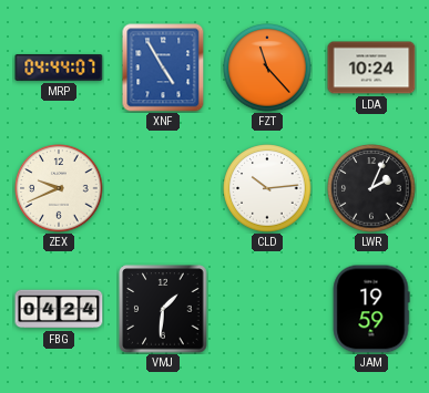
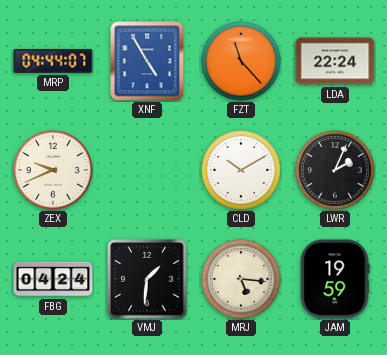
LDA: 10:24 -> 22:24
CLD: 10:14 -> 10:10
MRJ: none -> 5:16
